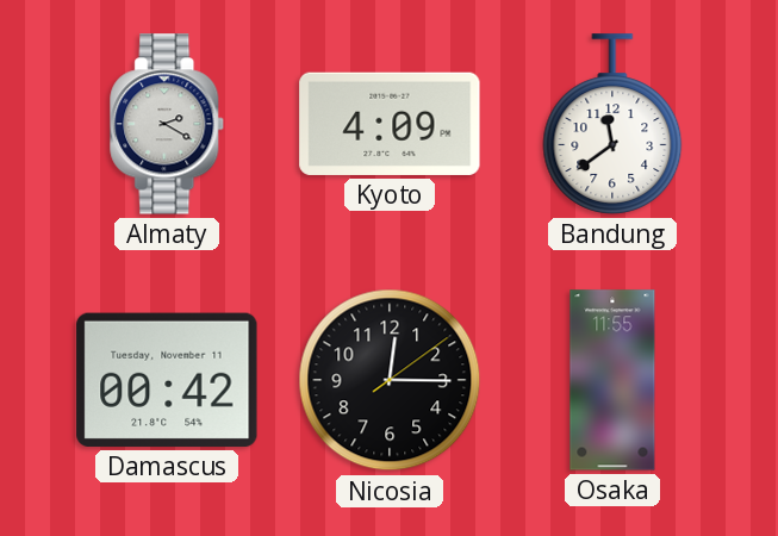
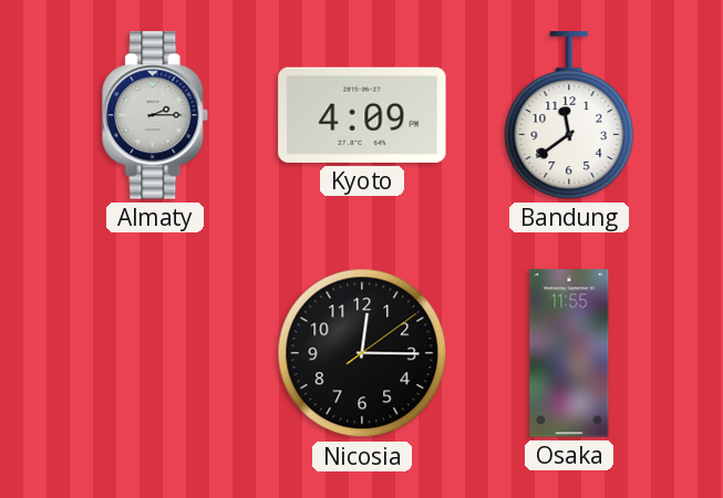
Almaty: 2:20 -> 2:15
Damascus: 00:42 -> none
